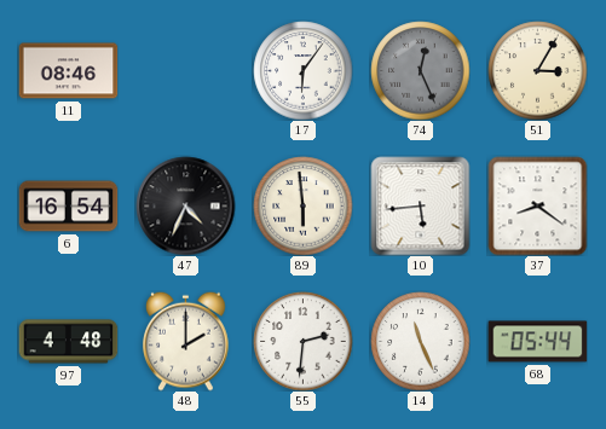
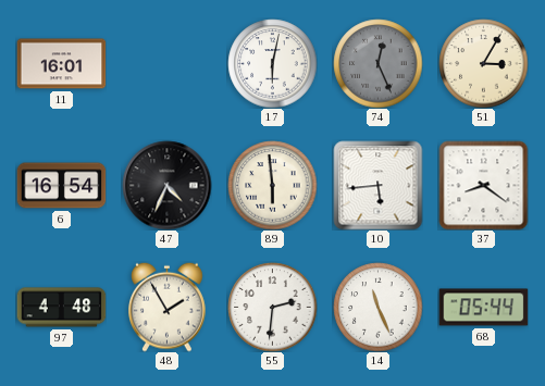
11: 08:46 -> 16:01
17: 6:06 -> 6:02
48: 2:00 -> 1:55
